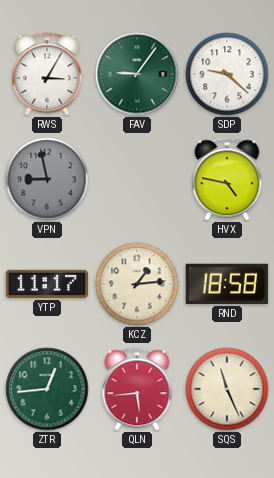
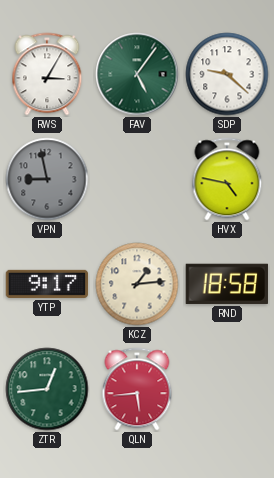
FAV: 9:06 -> 5:06
YTP: 11:17 -> 9:17
SQS: 11:26 -> none
